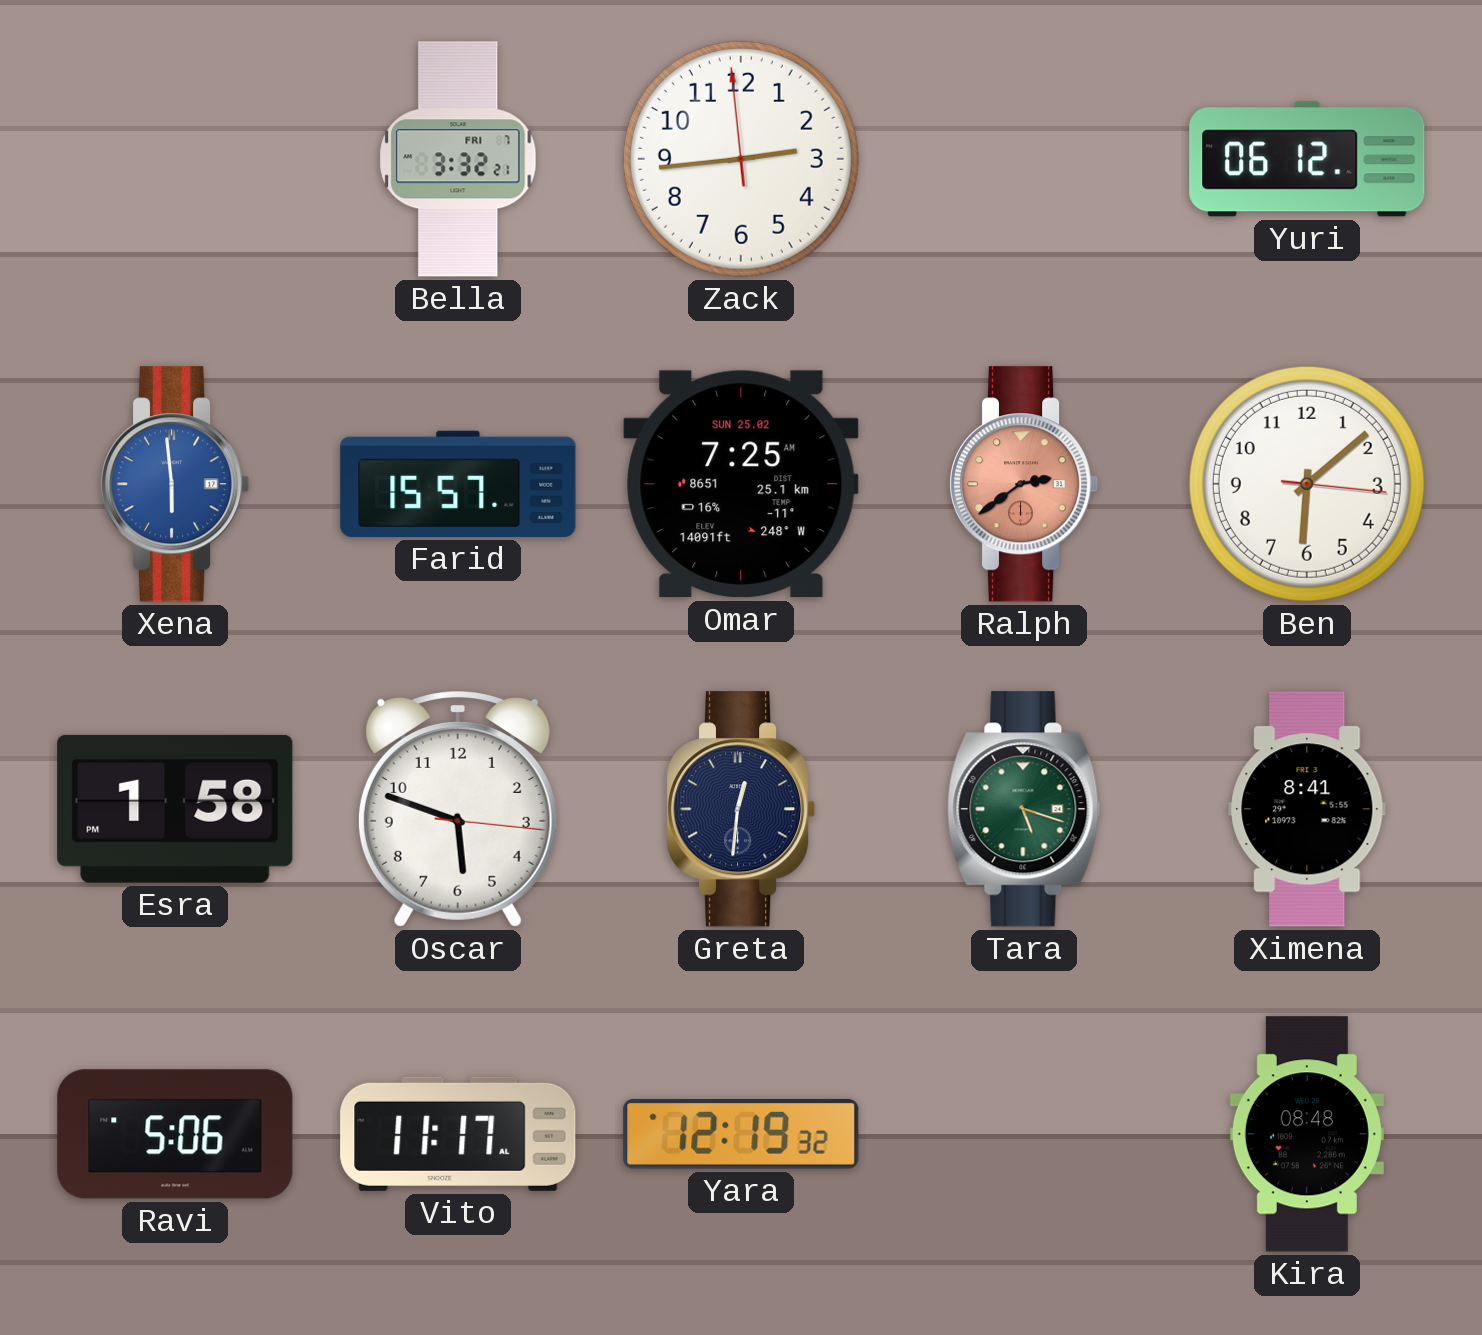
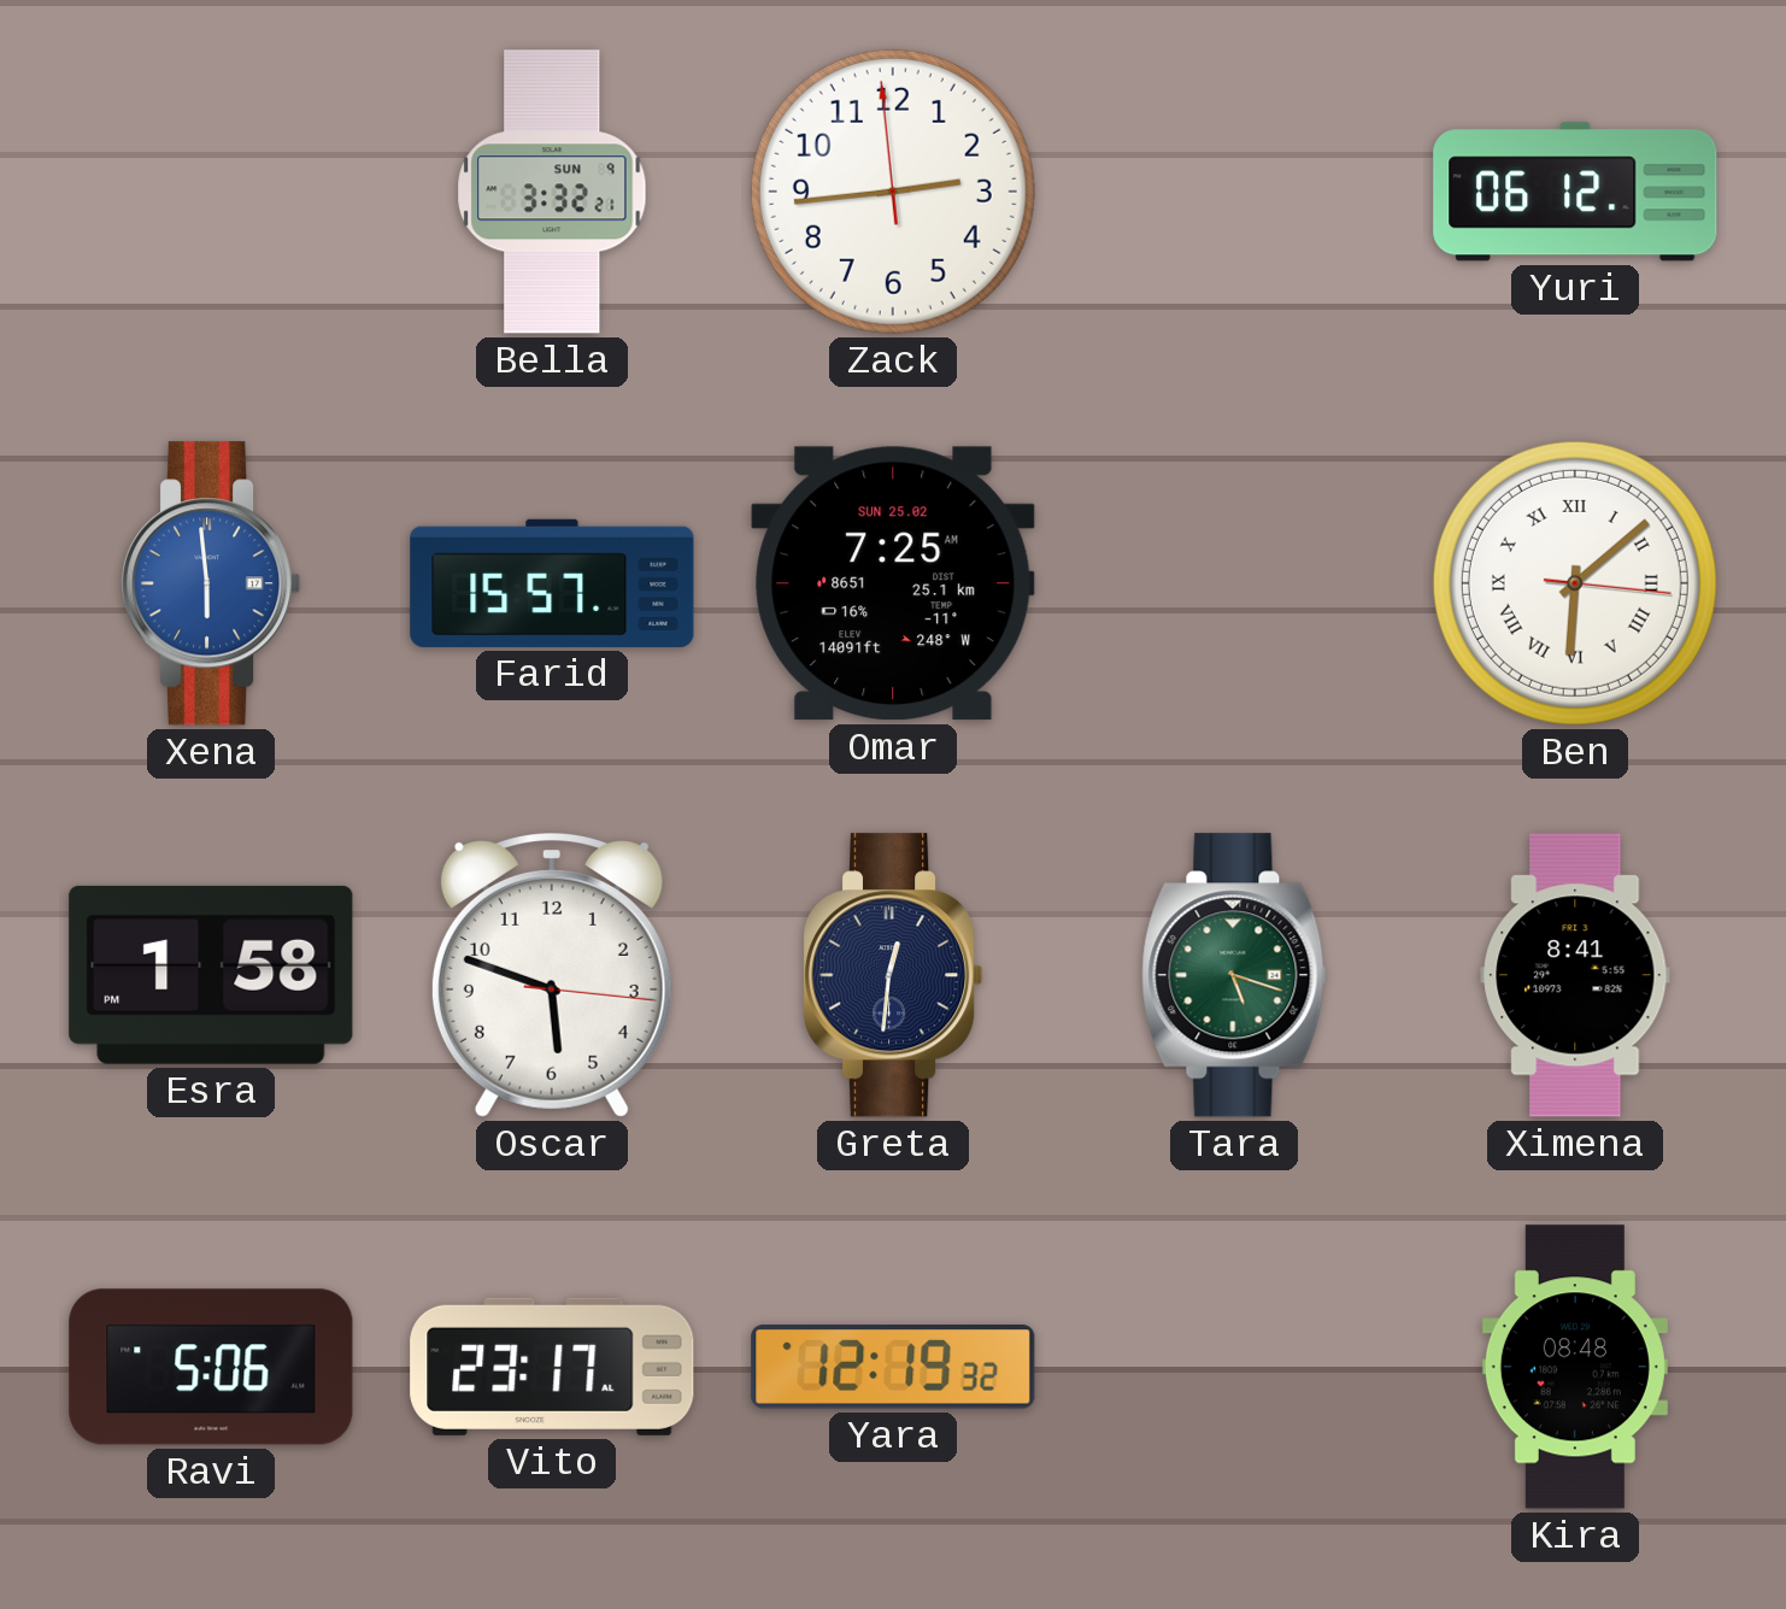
Bella date: FRI 7 -> SUN 9
Ralph: 2:39 -> none
Ben numerals: Arabic -> Roman
Vito: 11:17 -> 23:17
